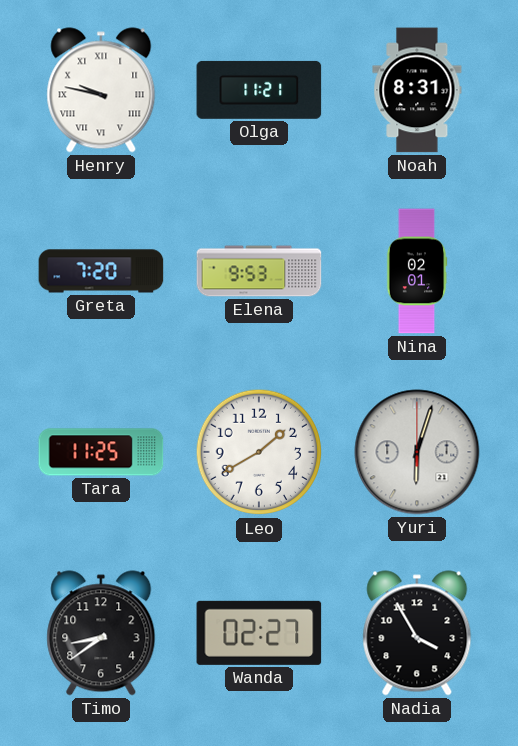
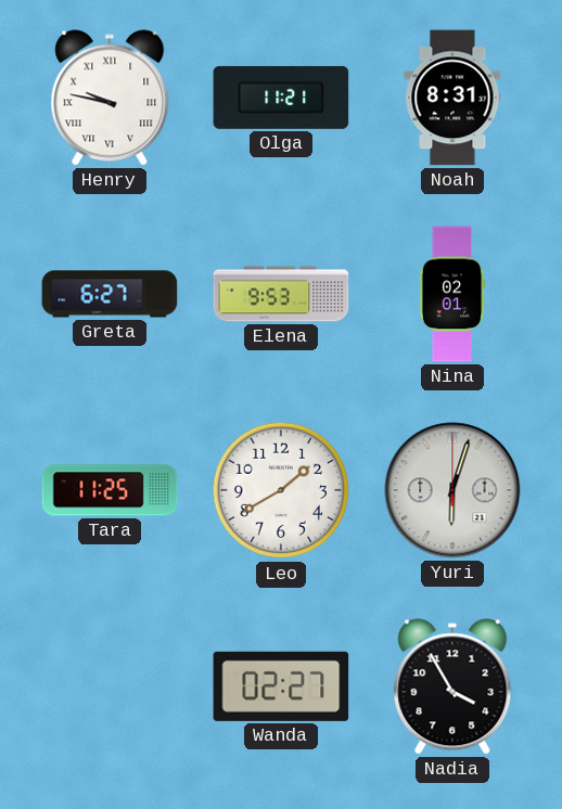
Greta: 7:20 -> 6:27
Timo: 8:39 -> none
